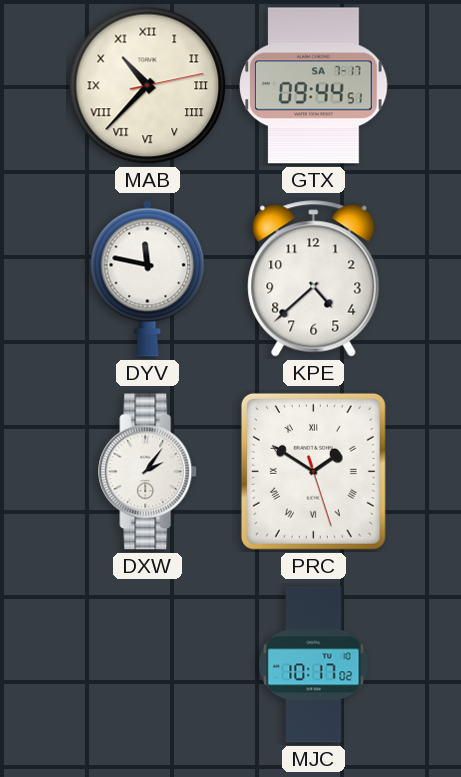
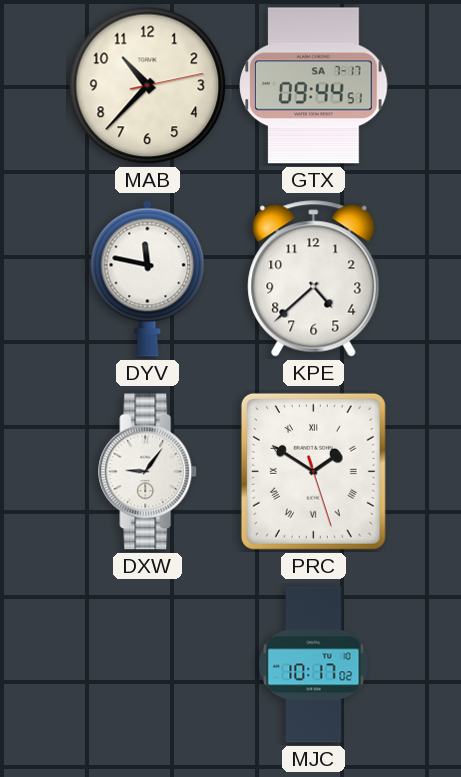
MAB numerals: Roman -> Arabic
DXW: 2:06 -> 9:06
